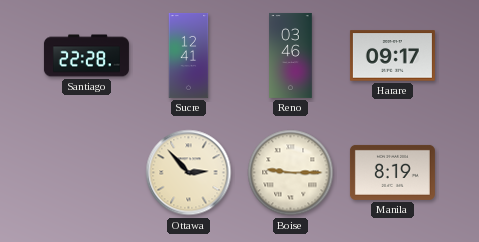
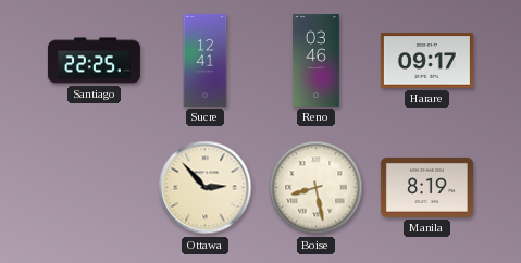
Santiago: 22:28 -> 22:25
Boise: 9:15 -> 8:28
